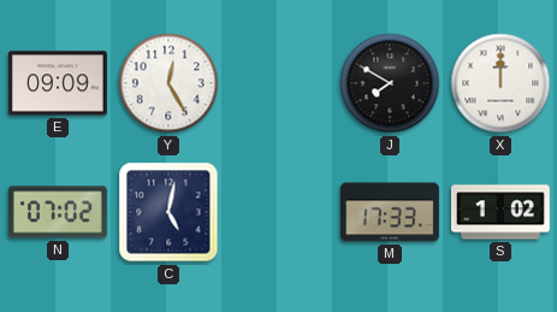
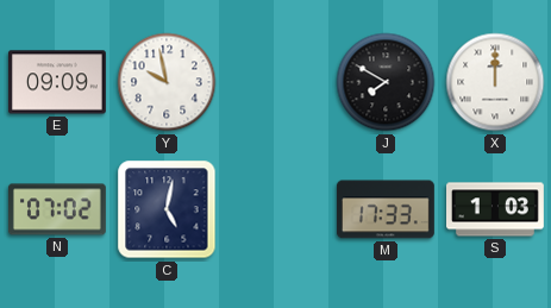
Y: 12:25 -> 9:58
S: 1:02 -> 1:03
